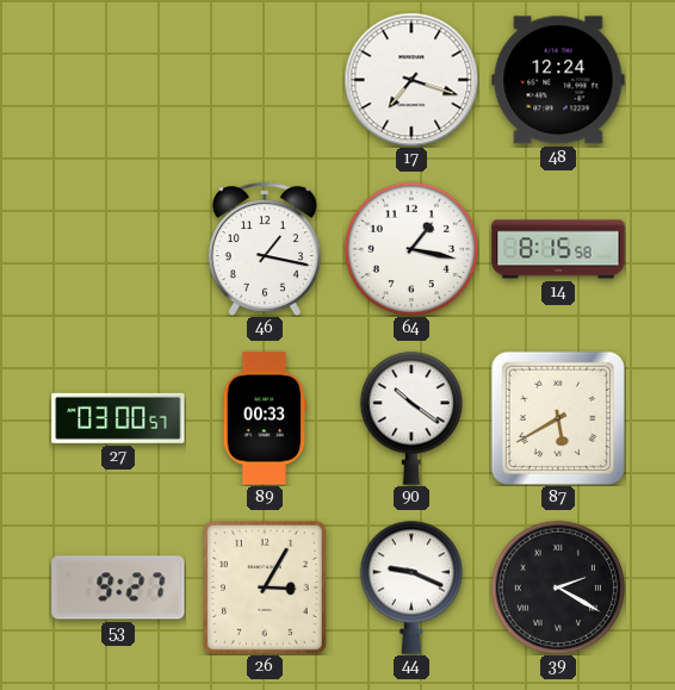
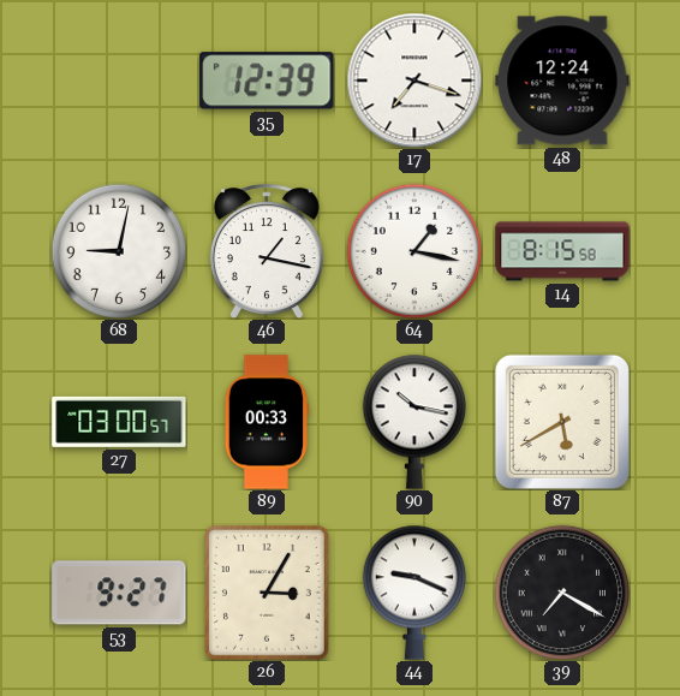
35: none -> 12:39
68: none -> 9:02
90: 10:21 -> 10:17
39: 2:20 -> 7:20
